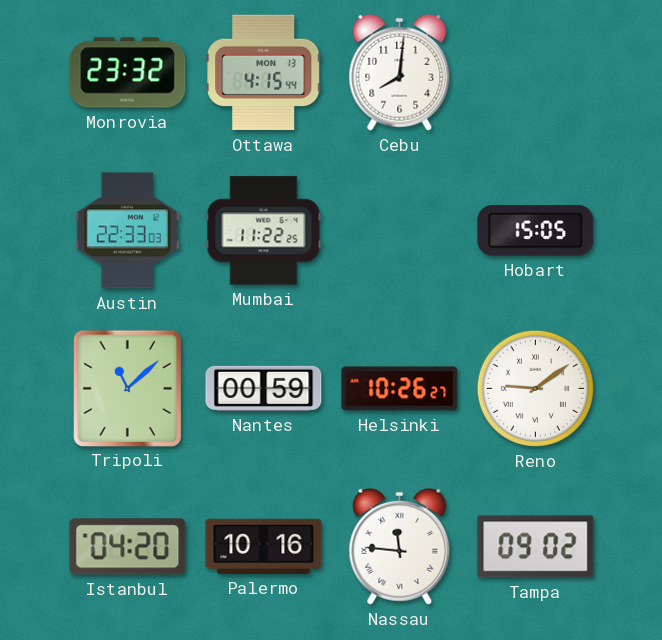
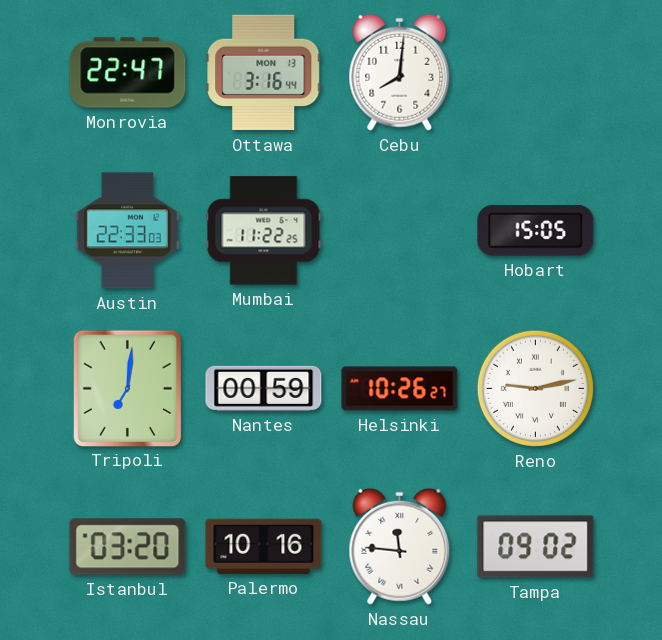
Monrovia: 23:32 -> 22:47
Ottawa: 4:15 -> 3:16
Tripoli: 11:08 -> 7:01
Reno: 9:09 -> 9:13
Istanbul: 04:20 -> 03:20
